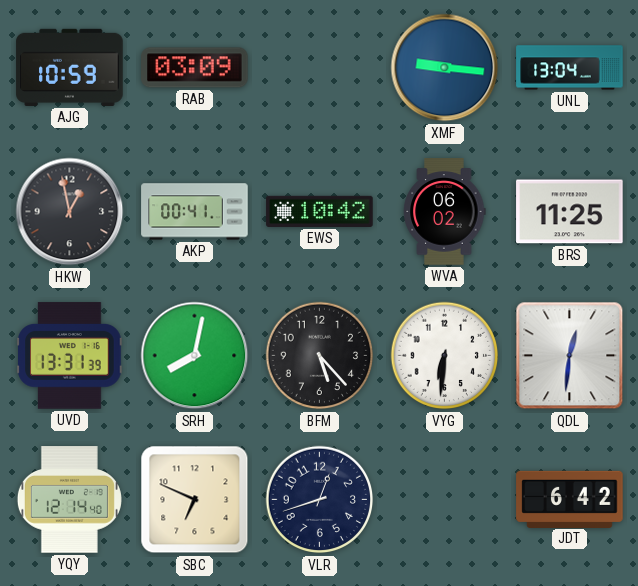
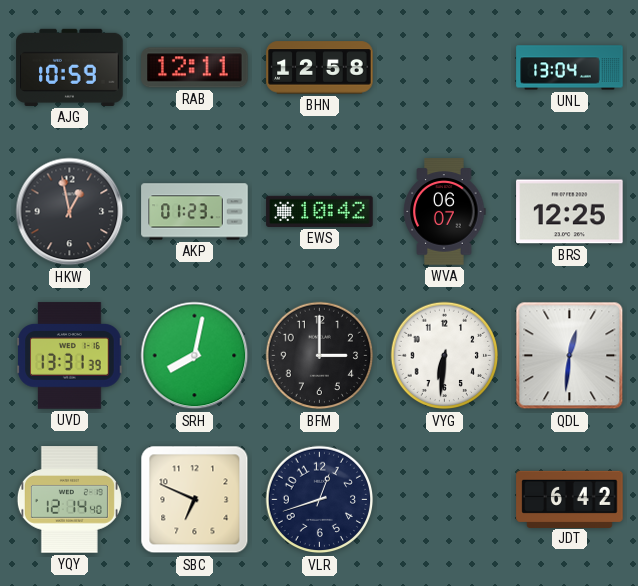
RAB: 03:09 -> 12:11
BHN: none -> 12:58
XMF: 9:16 -> none
AKP: 00:41 -> 01:23
WVA: 06:02 -> 06:07
BRS: 11:25 -> 12:25
BFM: 5:23 -> 3:00
